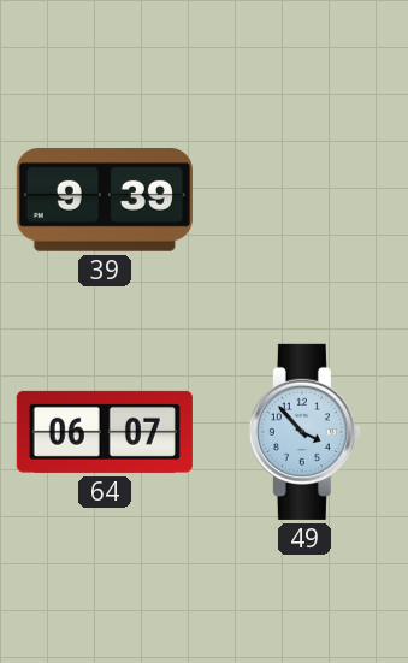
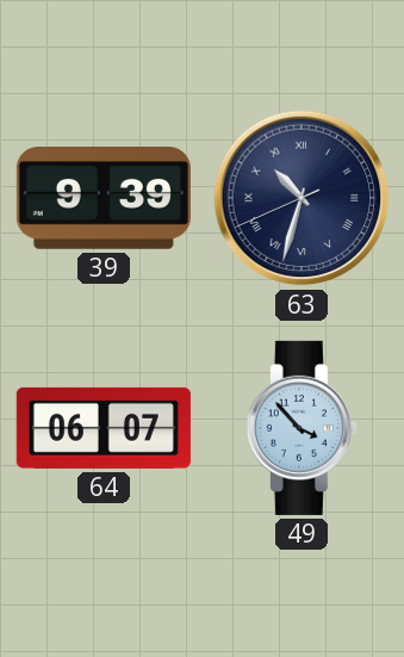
63: none -> 10:32
